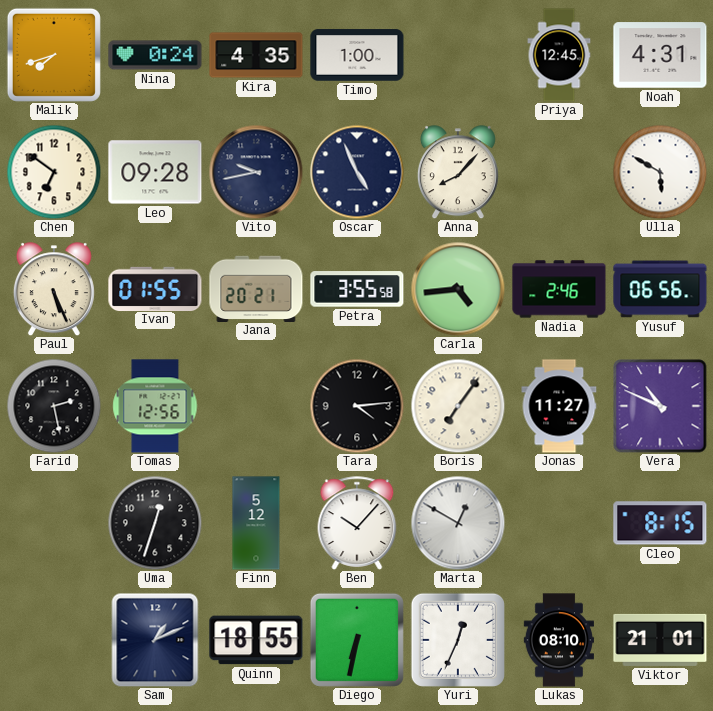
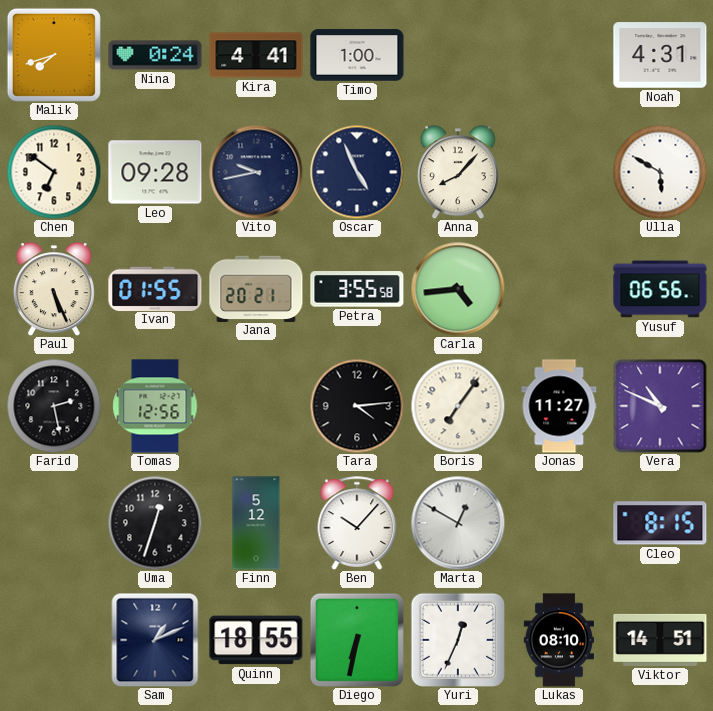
Kira: 4:35 -> 4:41
Priya: 12:45 -> none
Nadia: 2:46 -> none
Viktor: 21:01 -> 14:51
